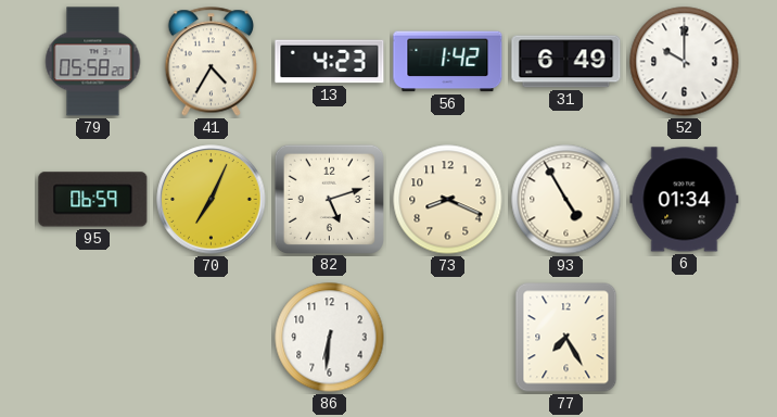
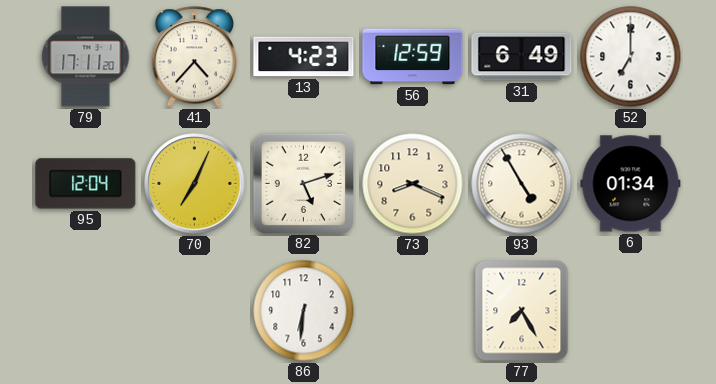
79: 05:58 -> 17:11
41: 4:35 -> 4:37
56: 1:42 -> 12:59
52: 10:00 -> 7:00
95: 06:59 -> 12:04
